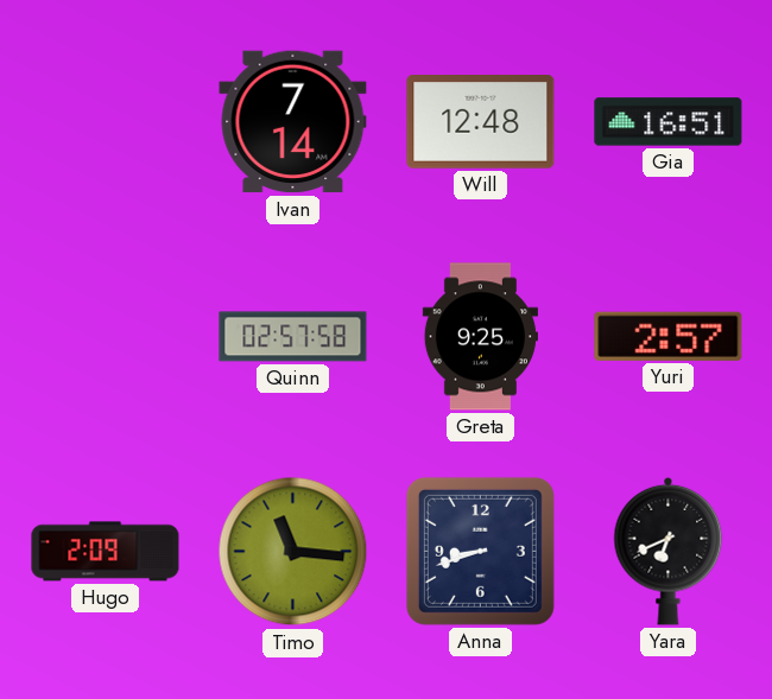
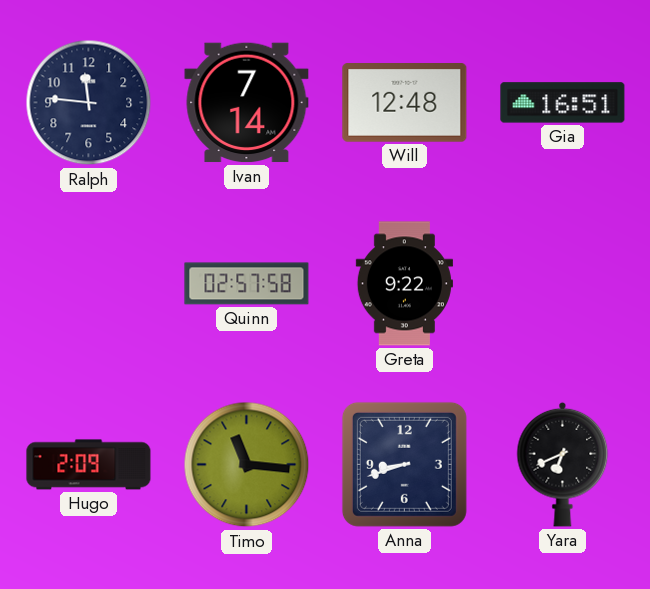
Ralph: none -> 11:46
Greta: 9:25 -> 9:22
Yuri: 2:57 -> none
